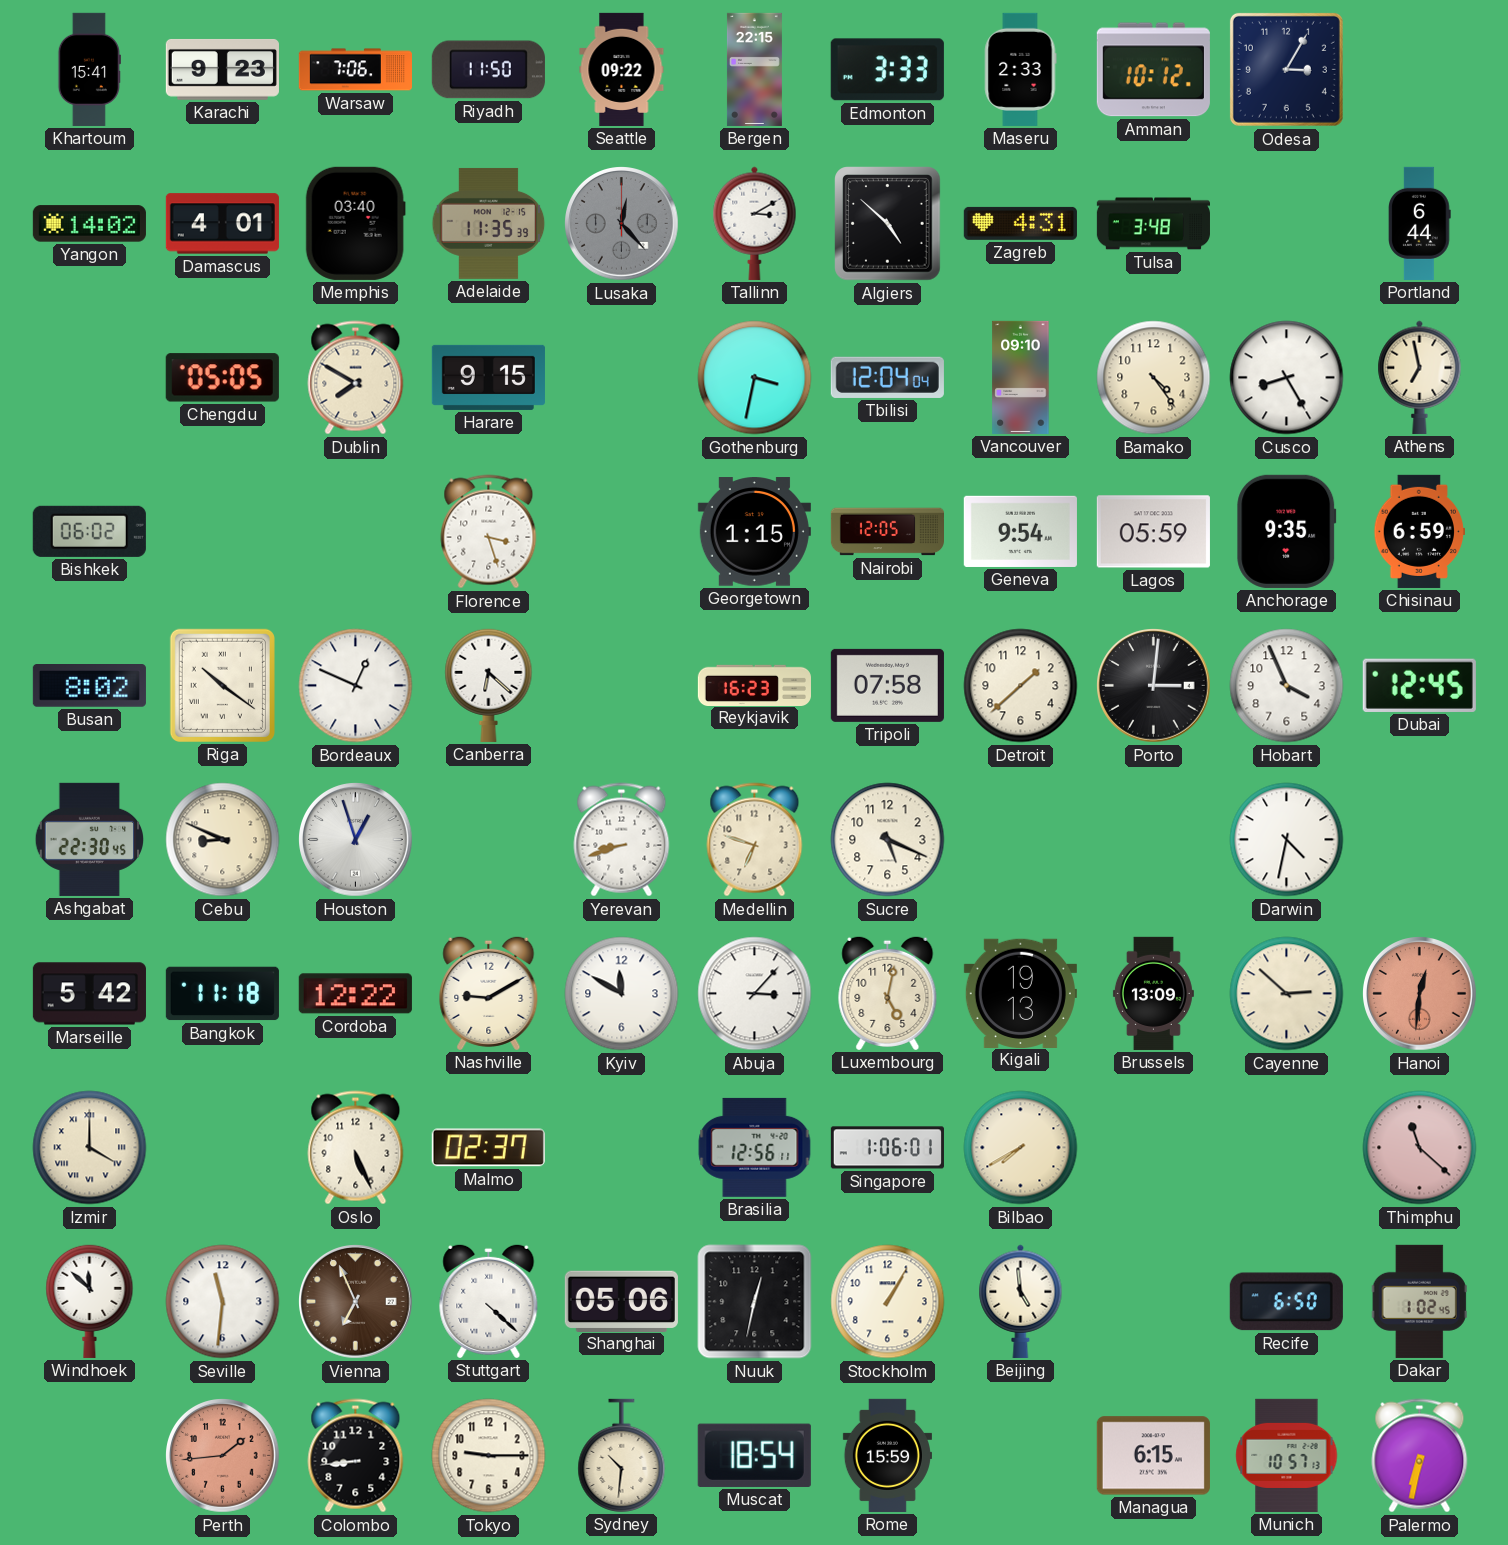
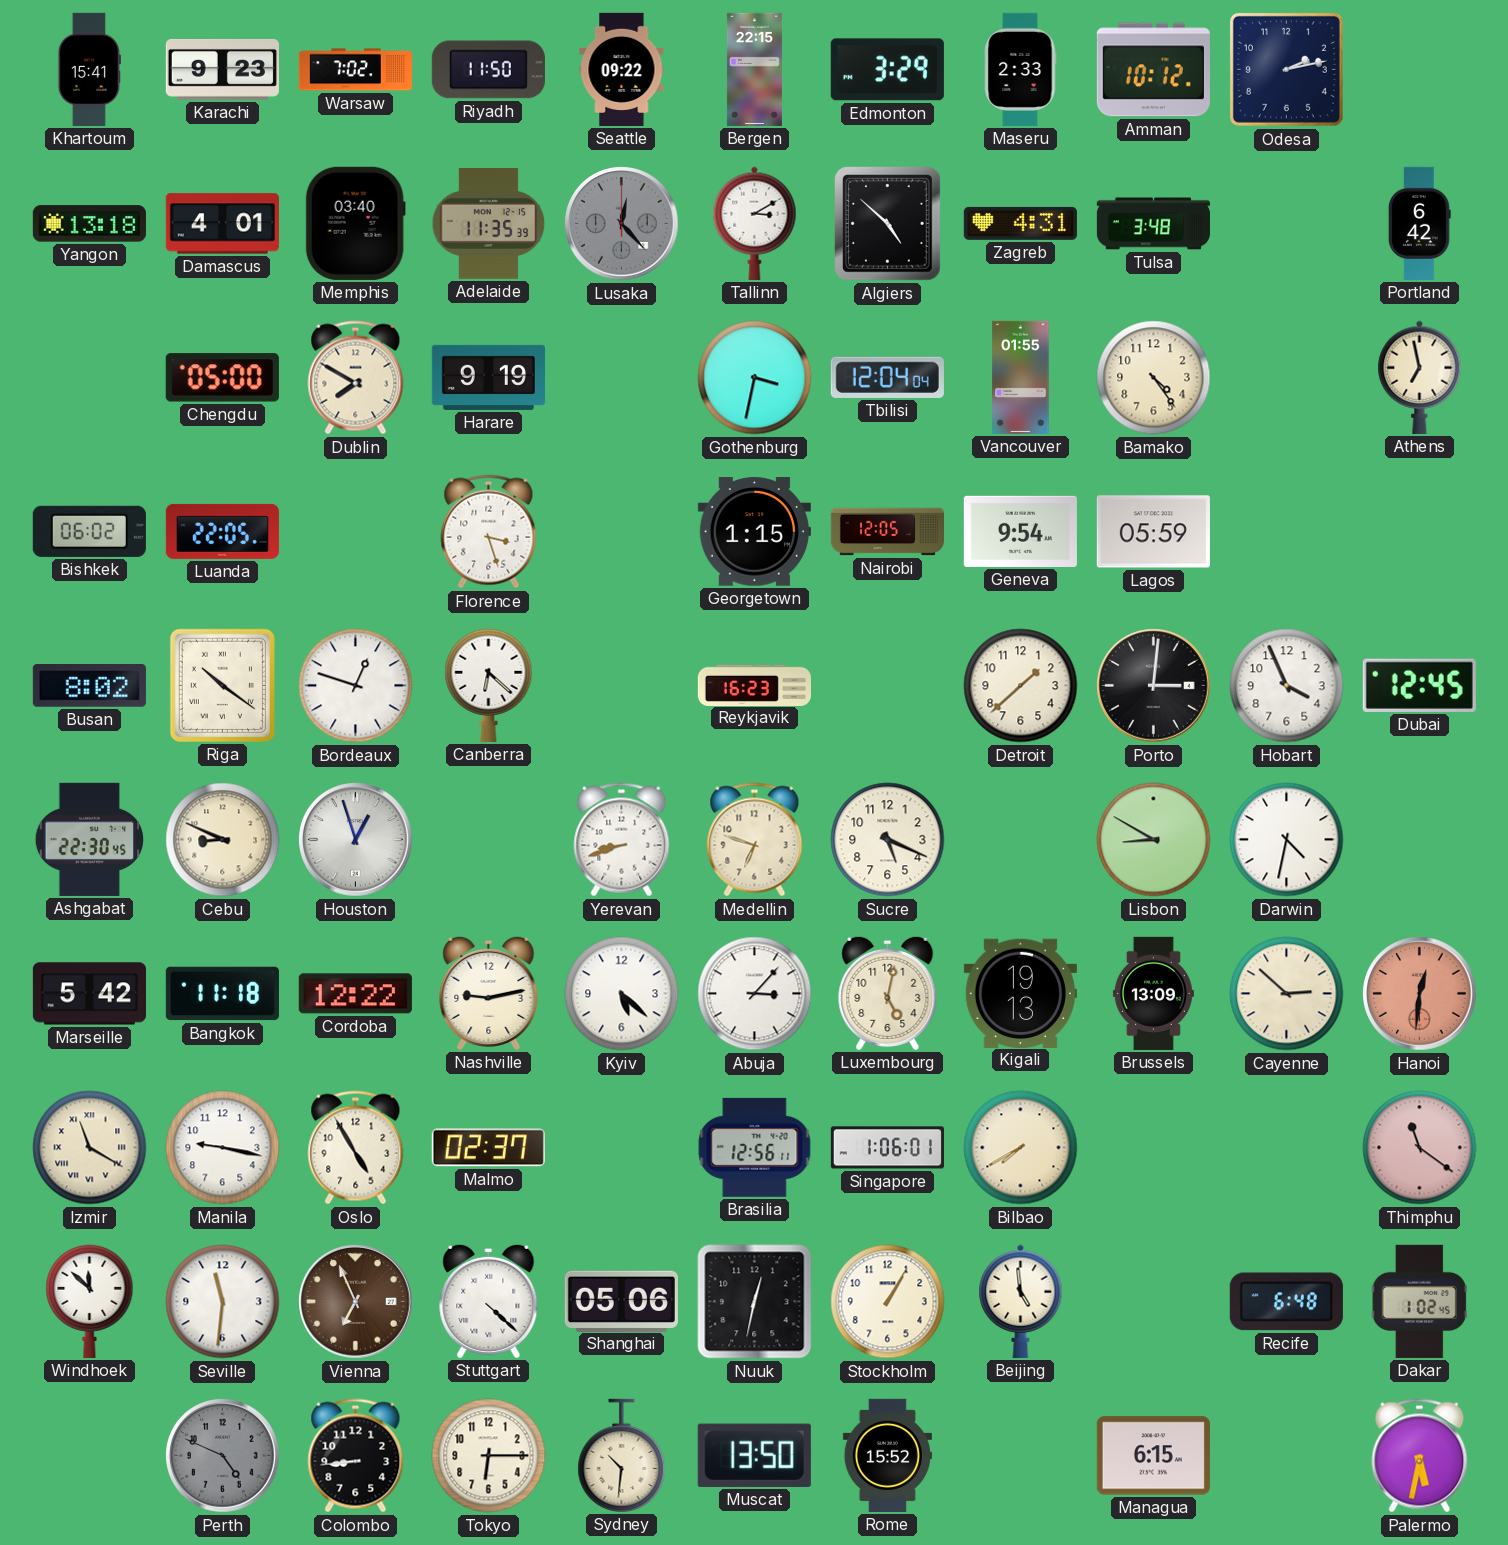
Warsaw: 7:06 -> 7:02
Edmonton: 3:33 -> 3:29
Odesa: 3:05 -> 2:13
Yangon: 14:02 -> 13:18
Portland: 6:44 -> 6:42
Chengdu: 05:05 -> 05:00
Harare: 9:15 -> 9:19
Vancouver: 09:10 -> 01:55
Cusco: 8:25 -> none
Luanda: none -> 22:05
Anchorage: 9:35 -> none
Chisinau: 6:59 -> none
Bordeaux: 12:49 -> 12:48
Tripoli: 07:58 -> none
Lisbon: none -> 8:50
Nashville: 9:10 -> 9:13
Kyiv: 11:50 -> 5:22
Izmir: 4:00 -> 11:20
Manila: none -> 9:17
Oslo: 5:26 -> 4:55
Thimphu: 11:22 -> 11:21
Recife: 6:50 -> 6:48
Perth: 1:44 -> 4:49
Perth dial: salmon -> grey
Tokyo: 9:15 -> 6:15
Muscat: 18:54 -> 13:50
Rome: 15:59 -> 15:52
Munich: 10:57 -> none
Palermo: 6:32 -> 5:32
